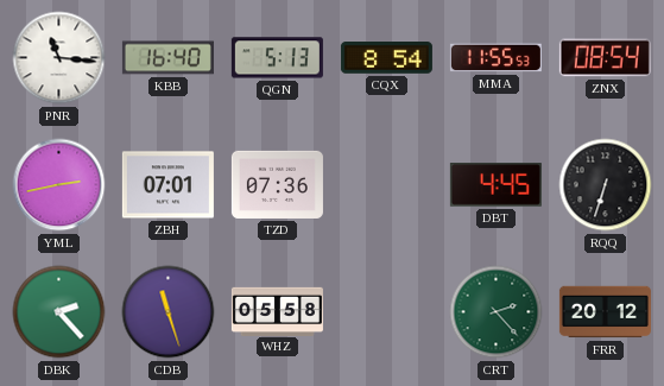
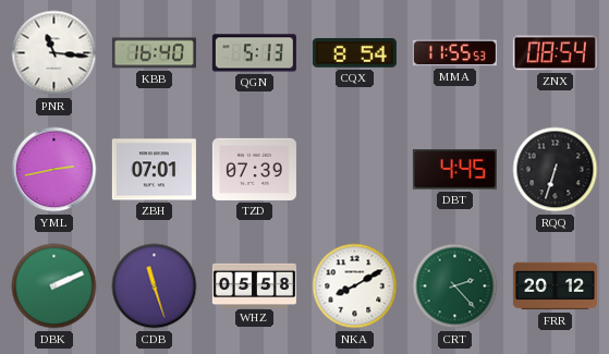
TZD: 07:36 -> 07:39
DBK: 2:23 -> 2:11
NKA: none -> 8:10
